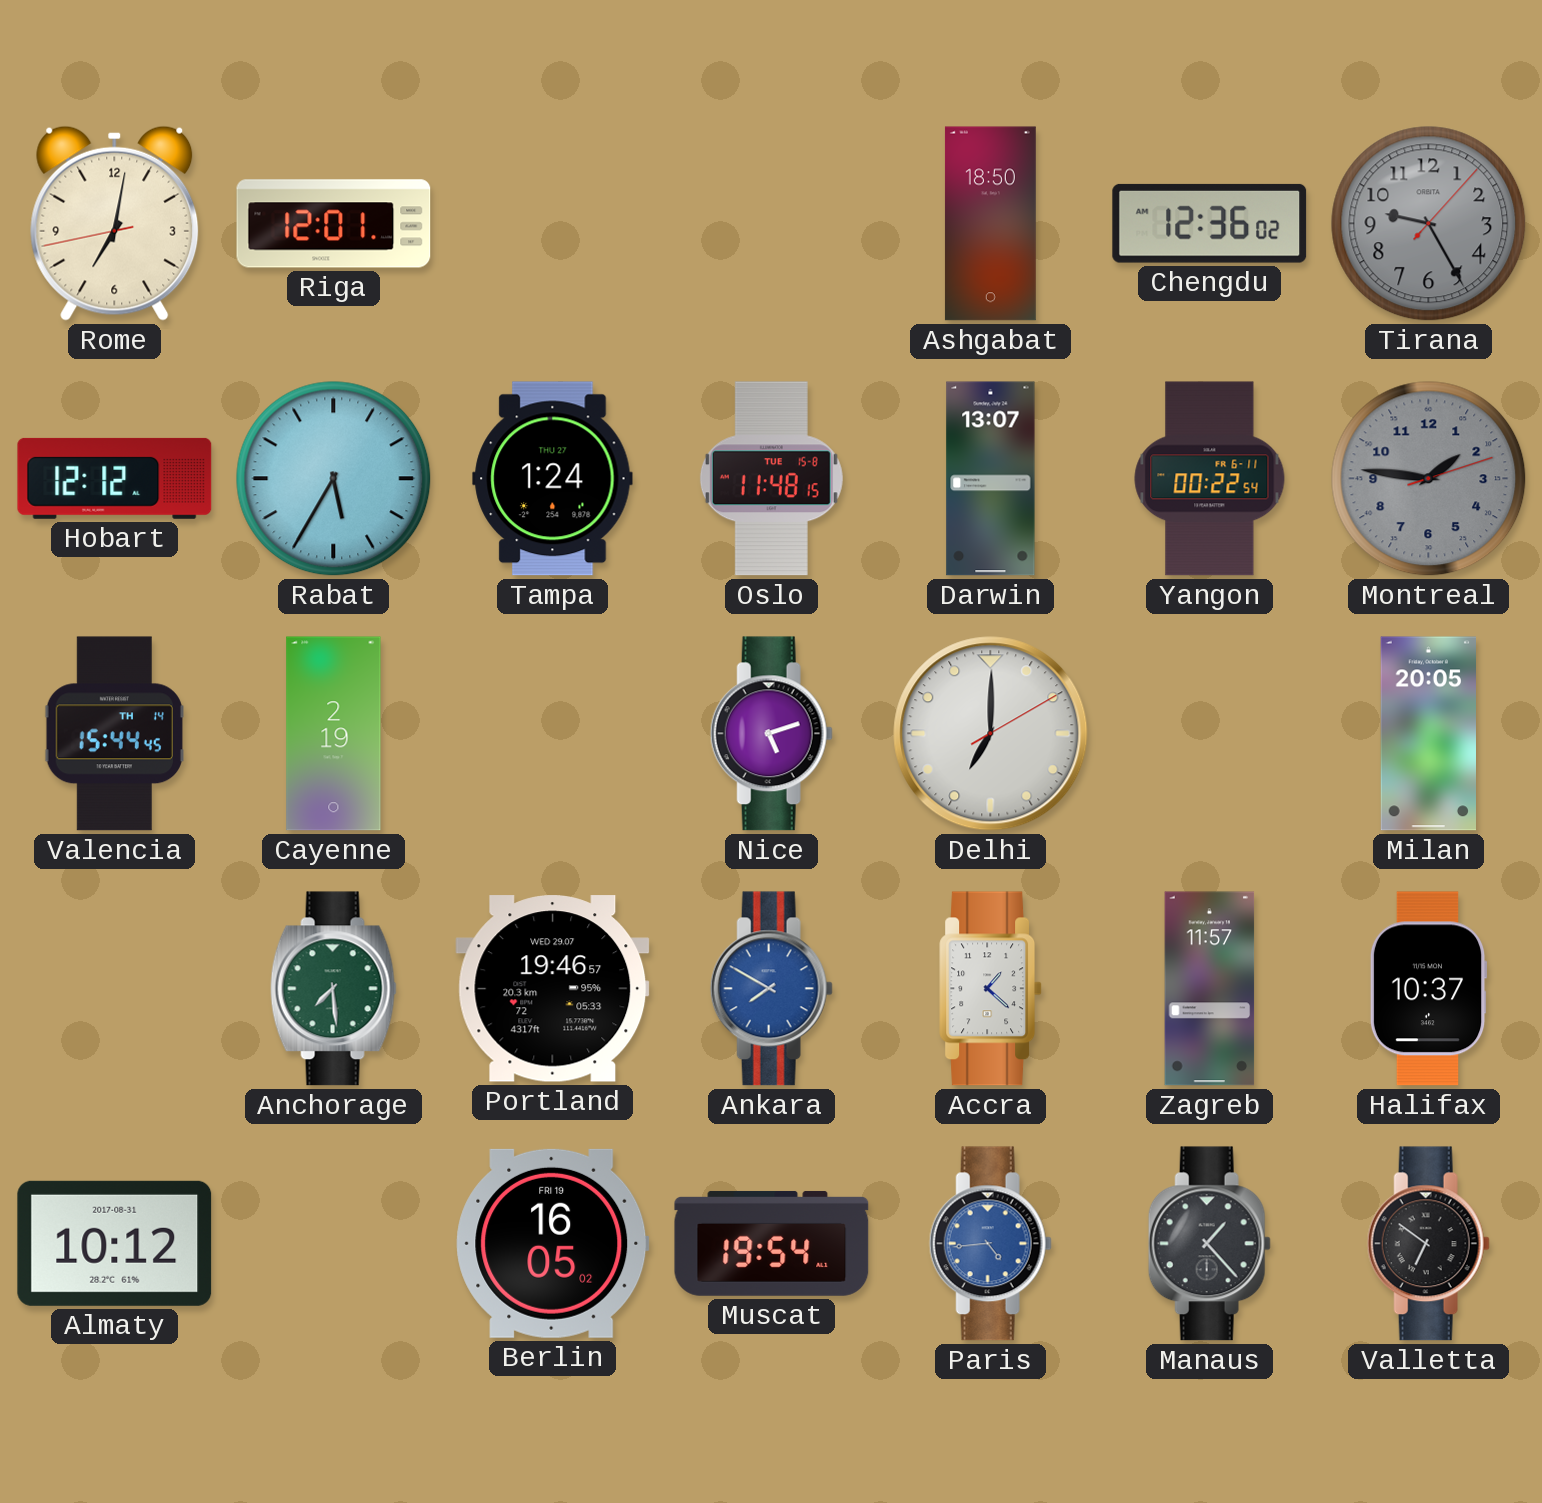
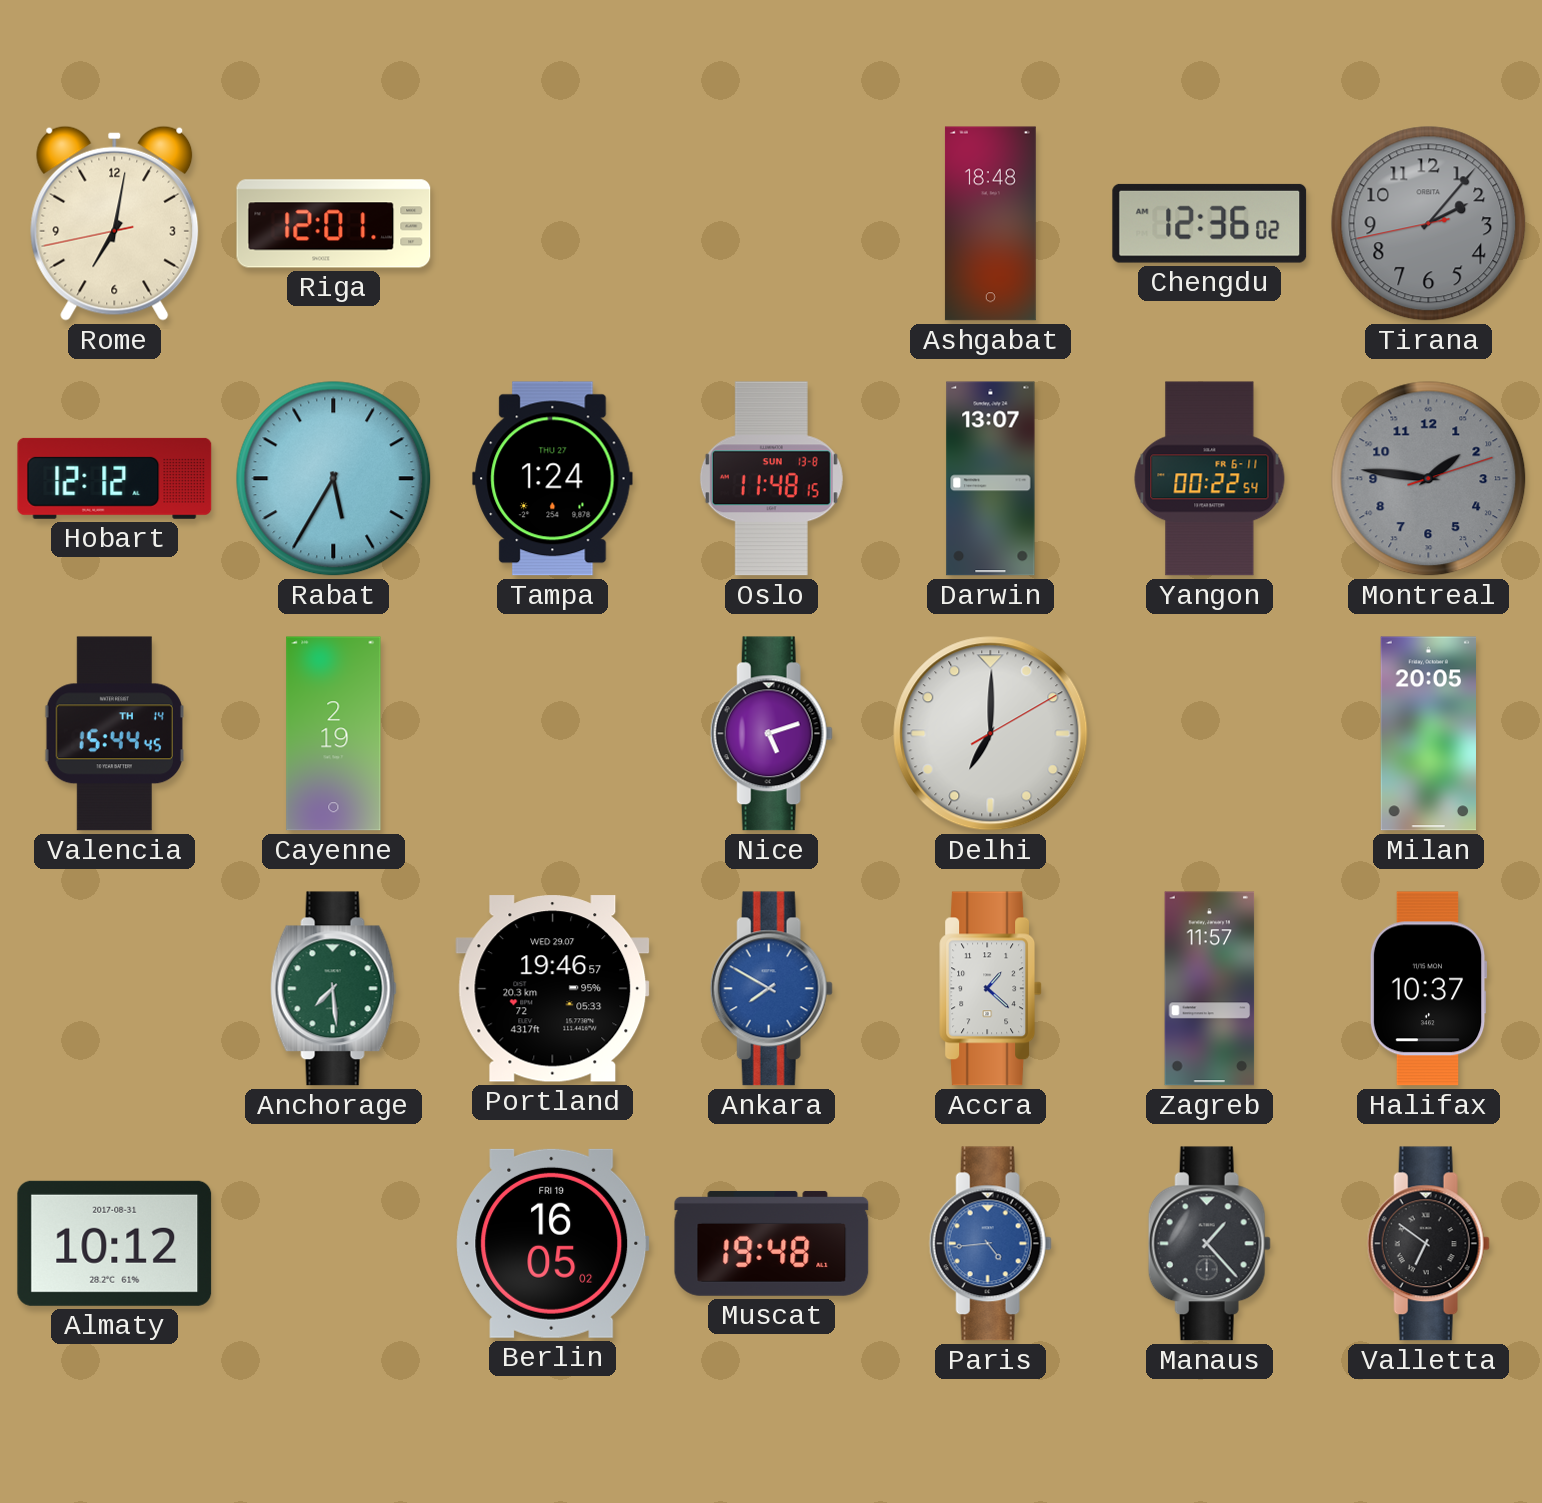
Ashgabat: 18:50 -> 18:48
Tirana: 9:25 -> 2:06
Oslo date: TUE 15-8 -> SUN 13-8
Muscat: 19:54 -> 19:48
